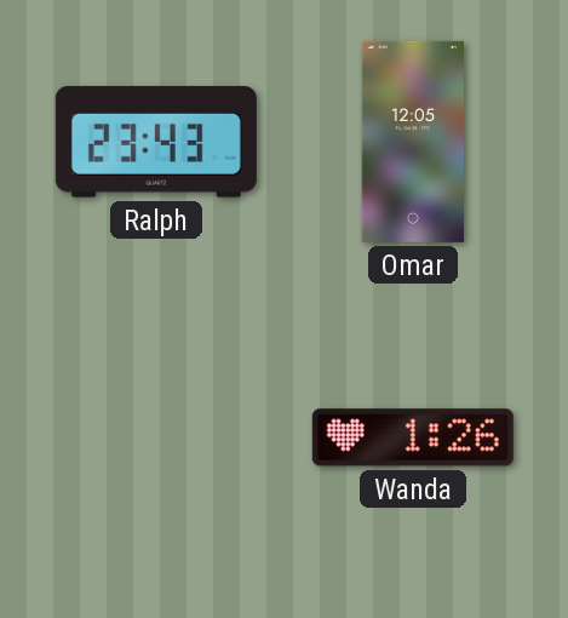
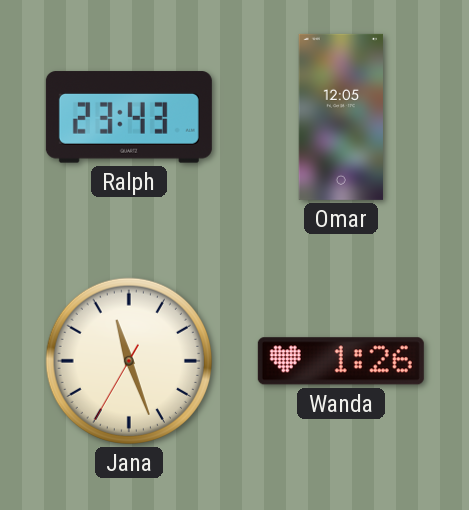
Jana: none -> 11:26
